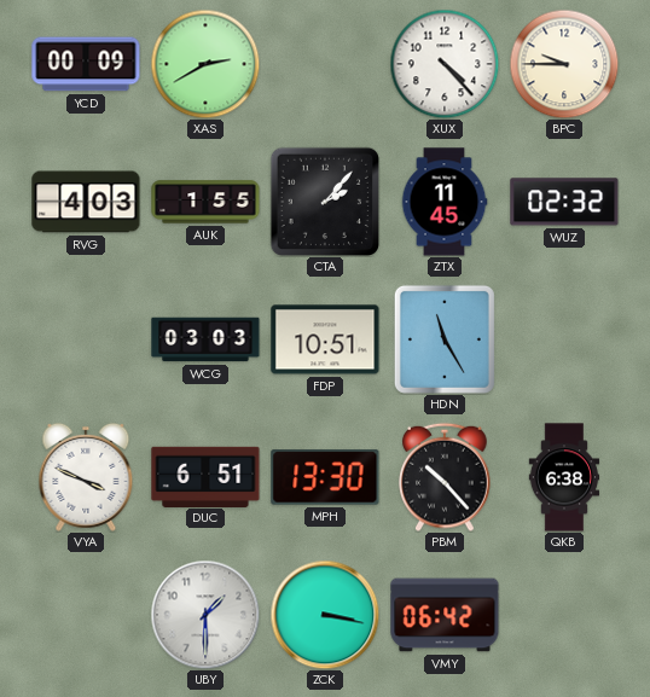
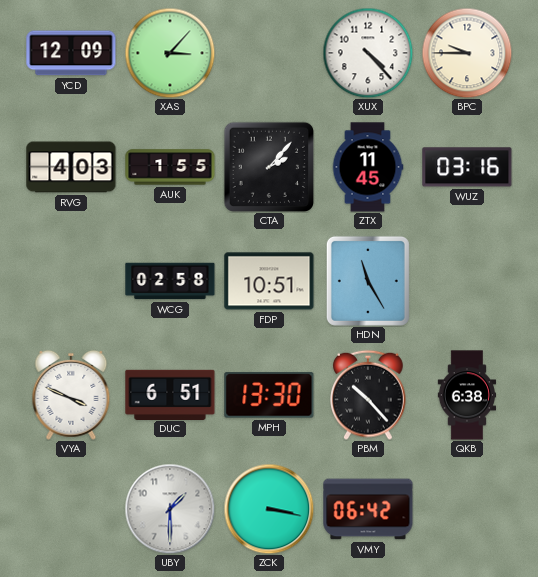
YCD: 00:09 -> 12:09
XAS: 2:40 -> 3:07
WUZ: 02:32 -> 03:16
WCG: 03:03 -> 02:58
